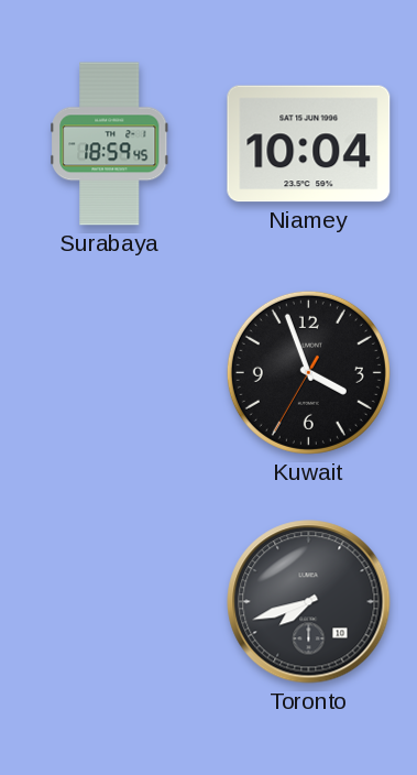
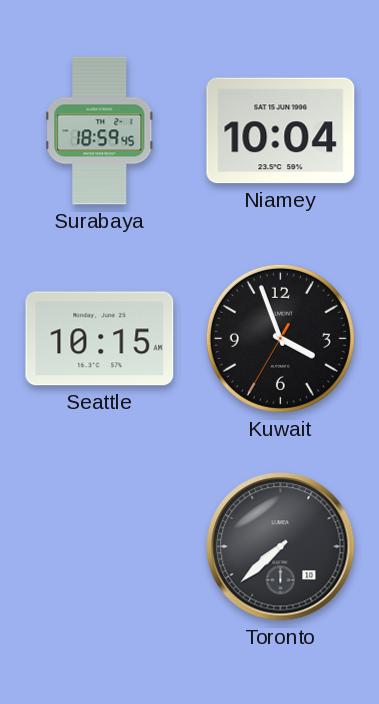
Seattle: none -> 10:15
Toronto: 7:42 -> 7:38
